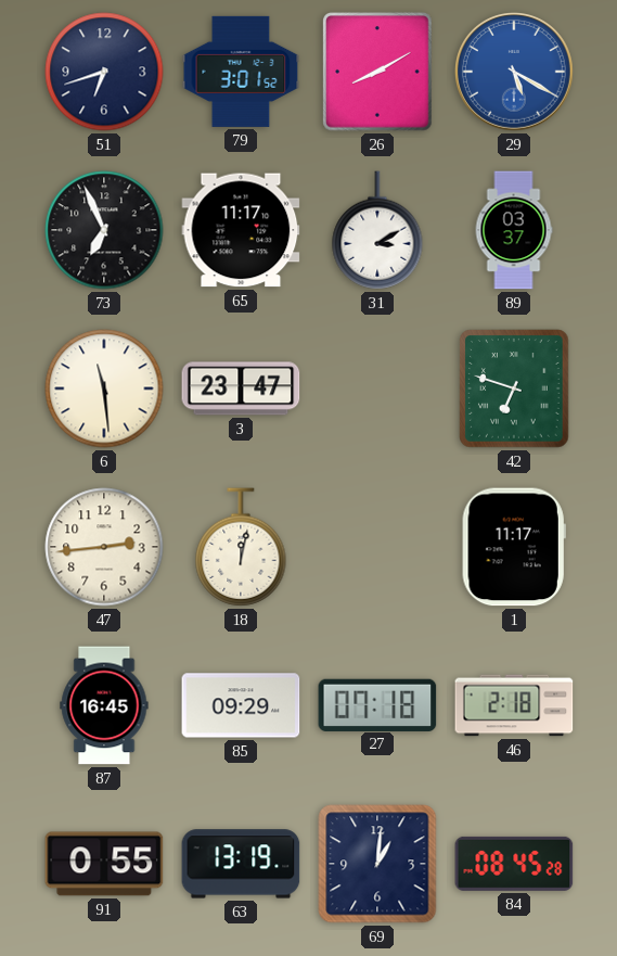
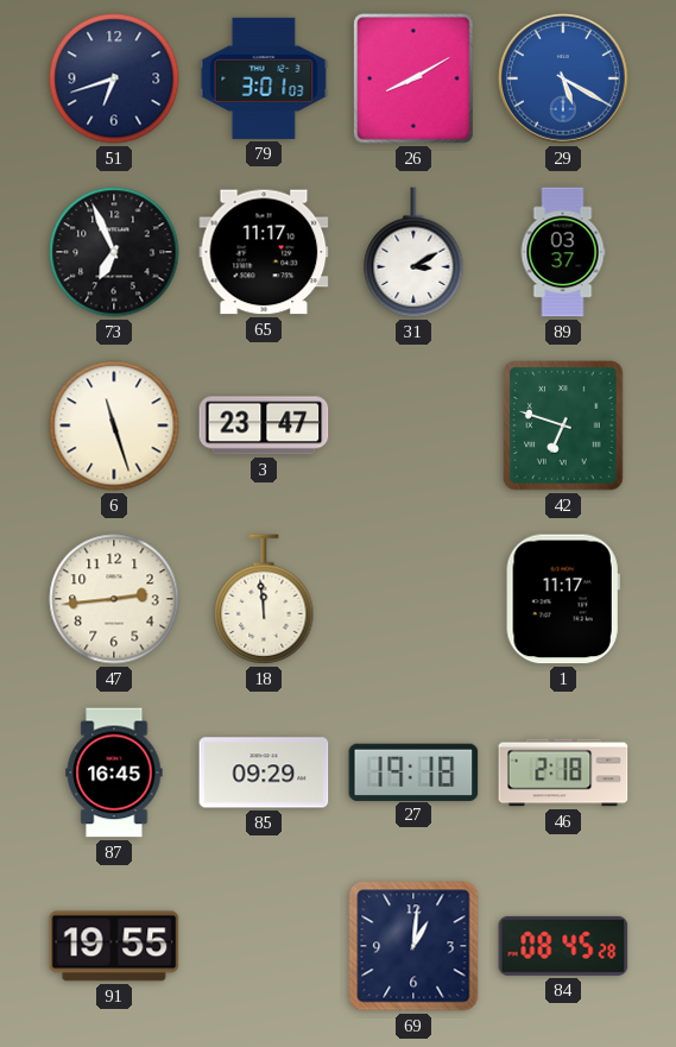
79: 3:01:52 -> 3:01:03
6: 11:29 -> 11:27
18: 12:02 -> 11:59
27: 07:18 -> 19:18
91: 0:55 -> 19:55
63: 13:19 -> none
